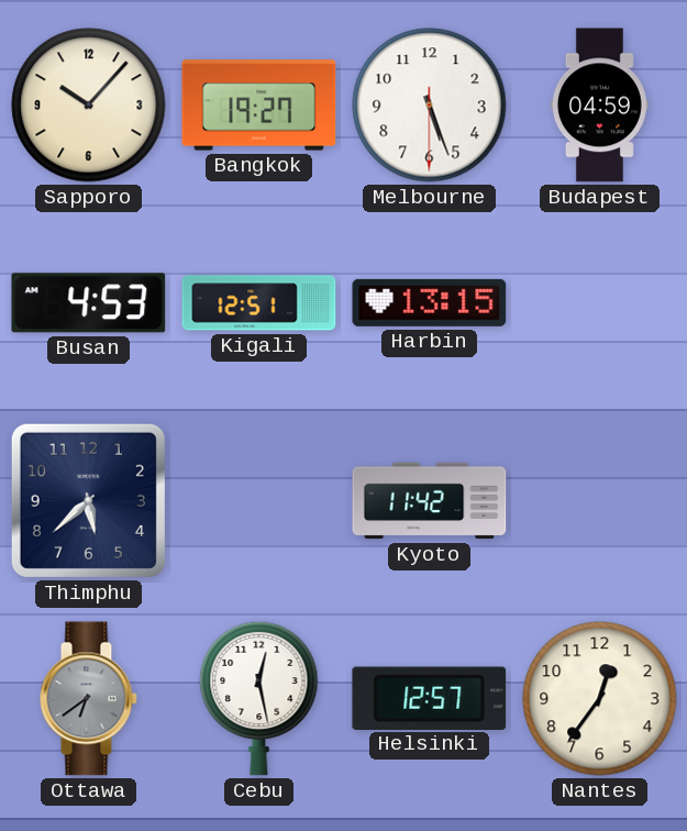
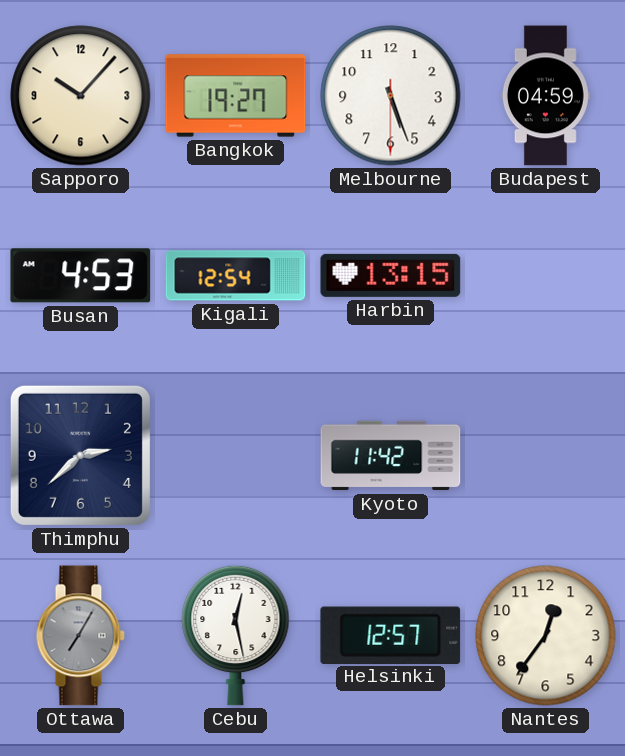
Kigali: 12:51 -> 12:54
Thimphu: 5:38 -> 2:38
Ottawa: 6:39 -> 7:05
